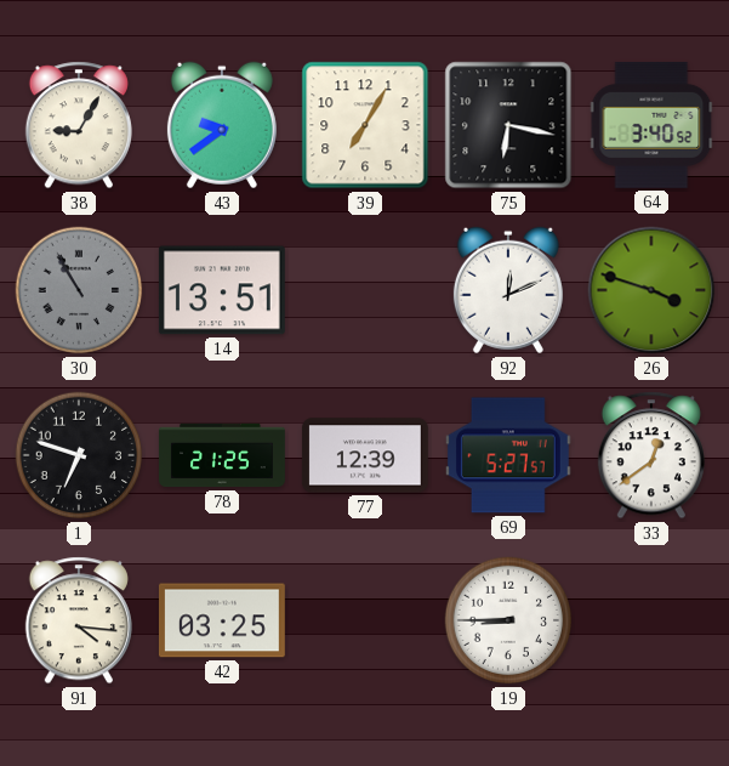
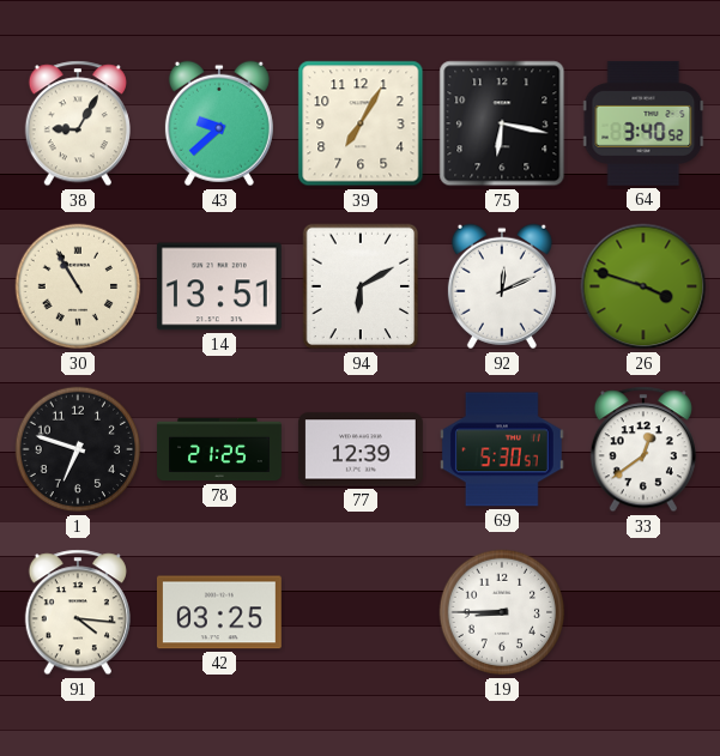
43: 9:39 -> 9:38
30 dial: grey -> cream
94: none -> 6:10
69: 5:27 -> 5:30
